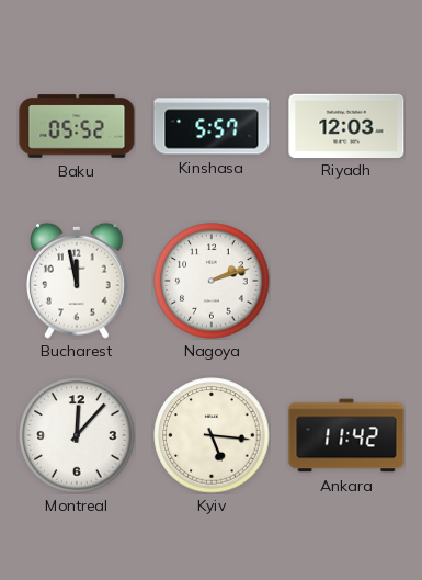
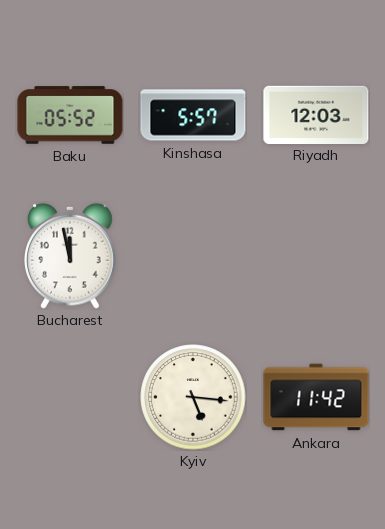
Nagoya: 2:12 -> none
Montreal: 12:07 -> none
